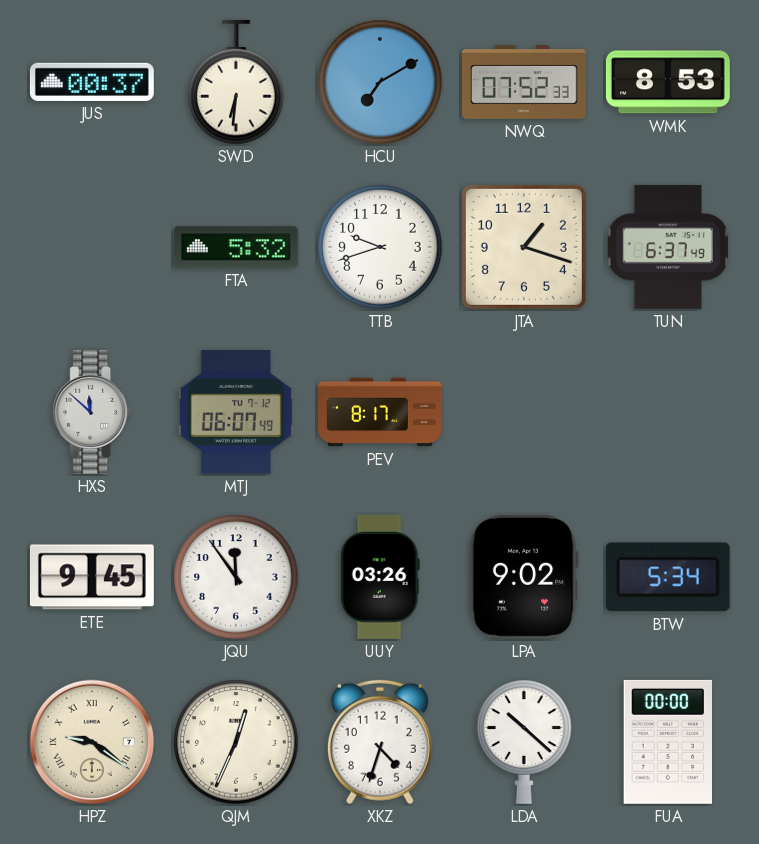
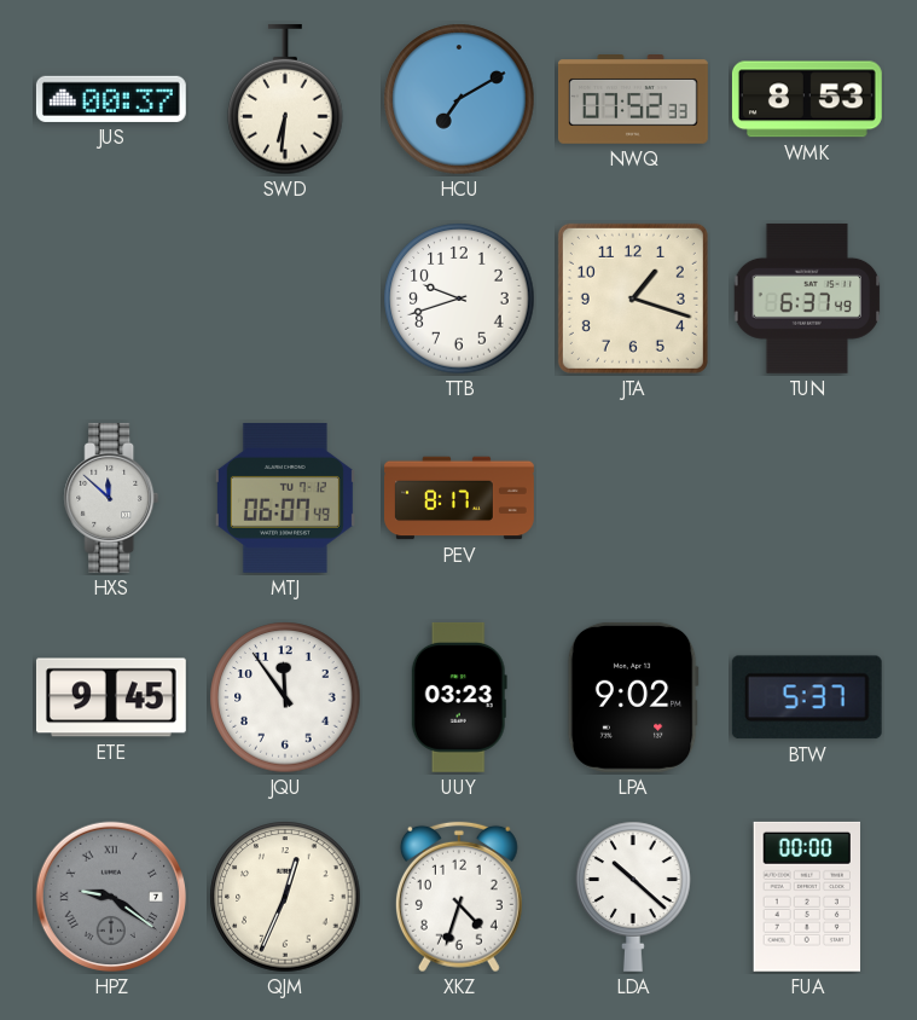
FTA: 5:32 -> none
UUY: 03:26 -> 03:23
BTW: 5:34 -> 5:37
HPZ dial: cream -> grey
